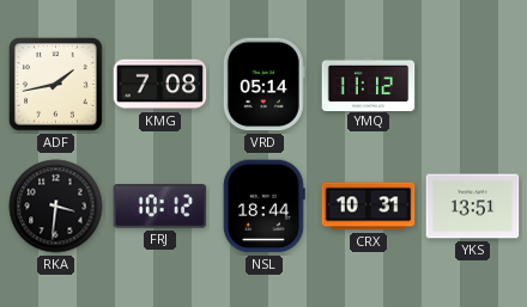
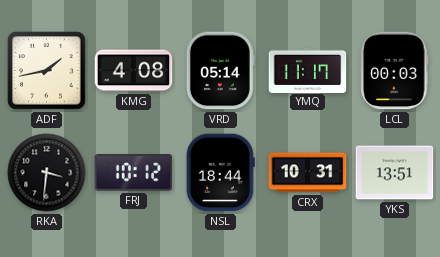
KMG: 7:08 -> 4:08
YMQ: 11:12 -> 11:17
LCL: none -> 00:03
